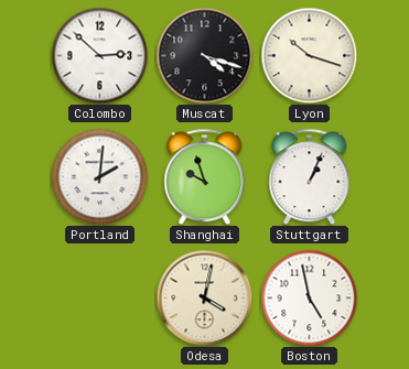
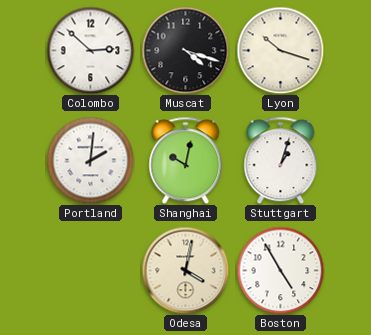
Shanghai: 9:57 -> 10:02
Stuttgart: 1:04 -> 1:03
Boston: 4:58 -> 4:55
